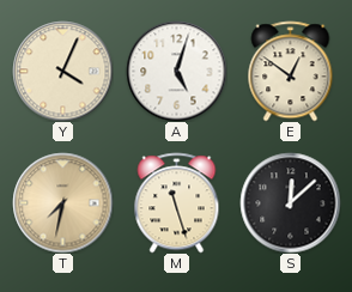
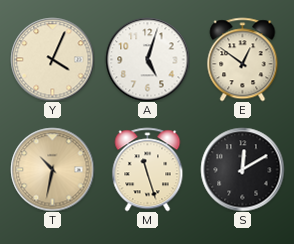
T: 7:32 -> 10:32
S: 12:08 -> 12:10
